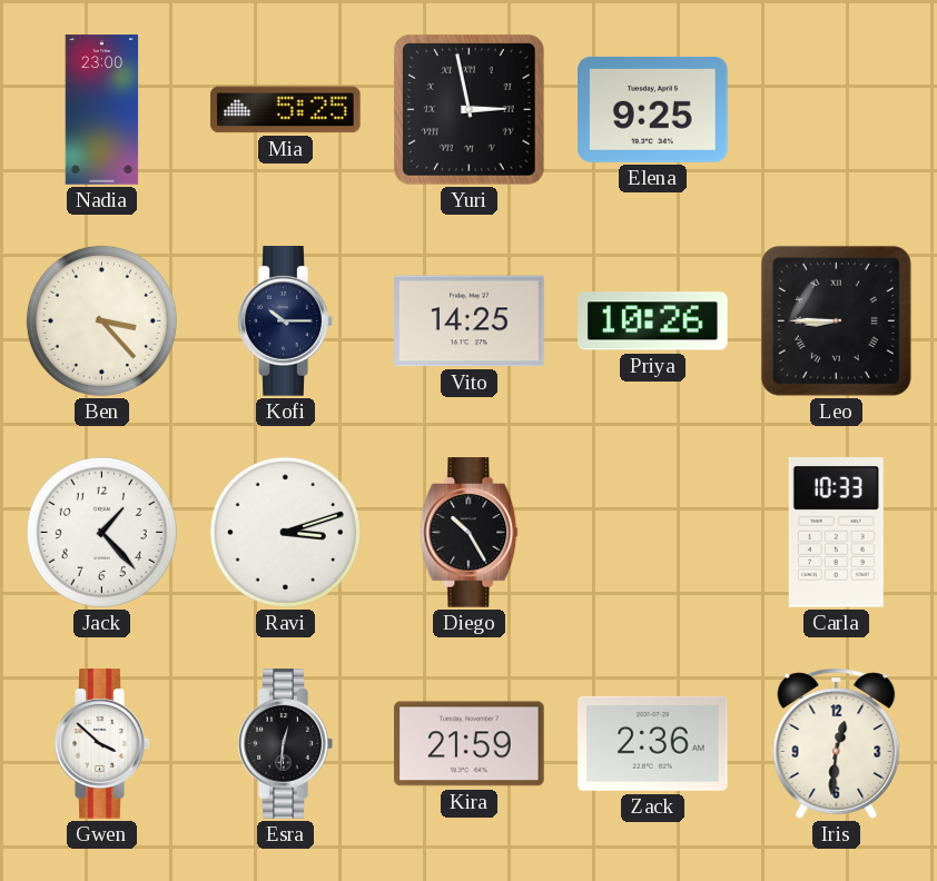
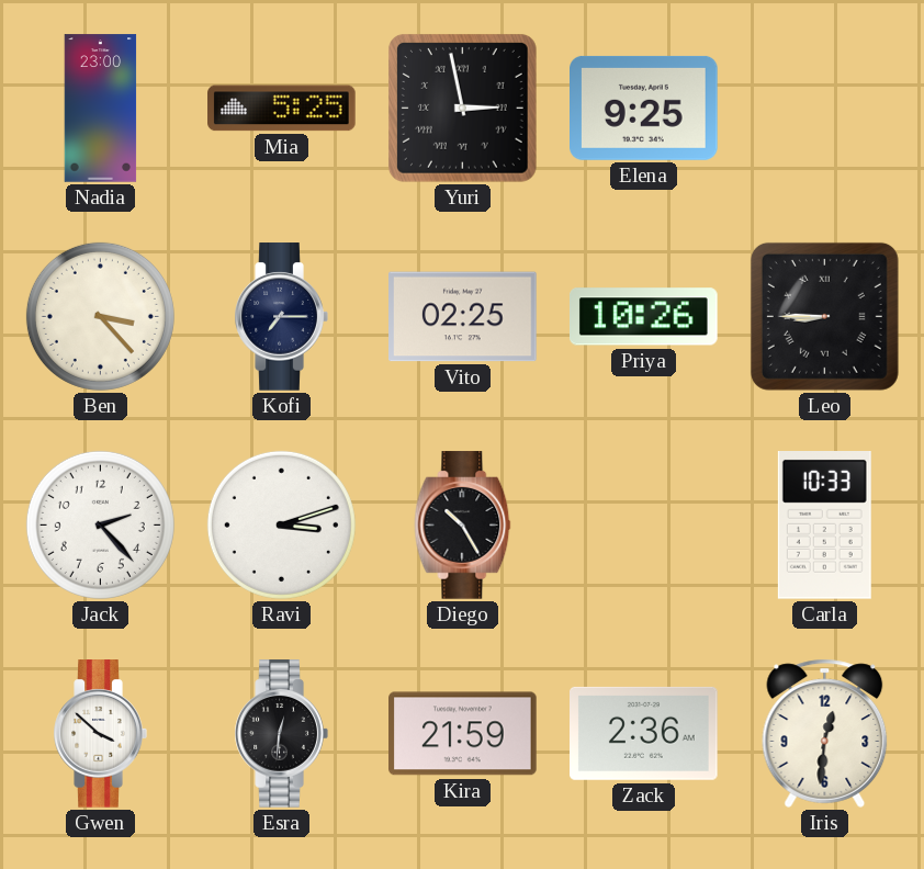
Kofi: 10:15 -> 7:15
Vito: 14:25 -> 02:25
Jack: 1:23 -> 2:23
